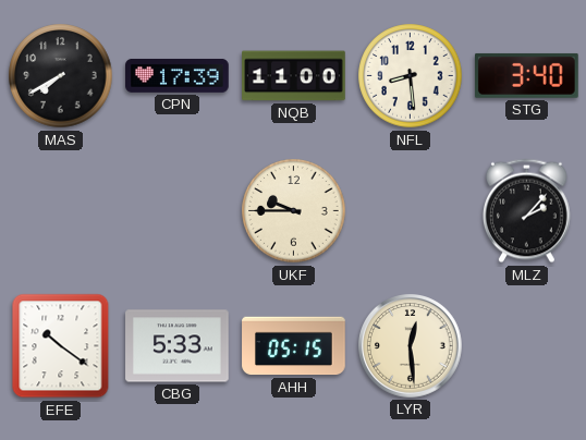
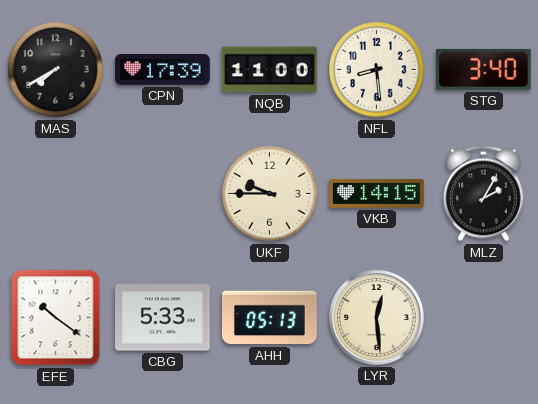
VKB: none -> 14:15
MLZ: 2:07 -> 2:05
AHH: 05:15 -> 05:13
